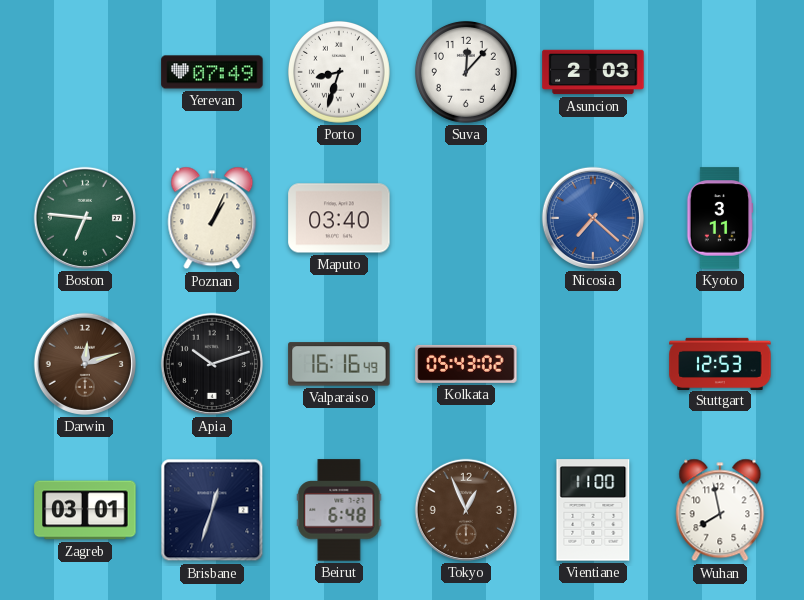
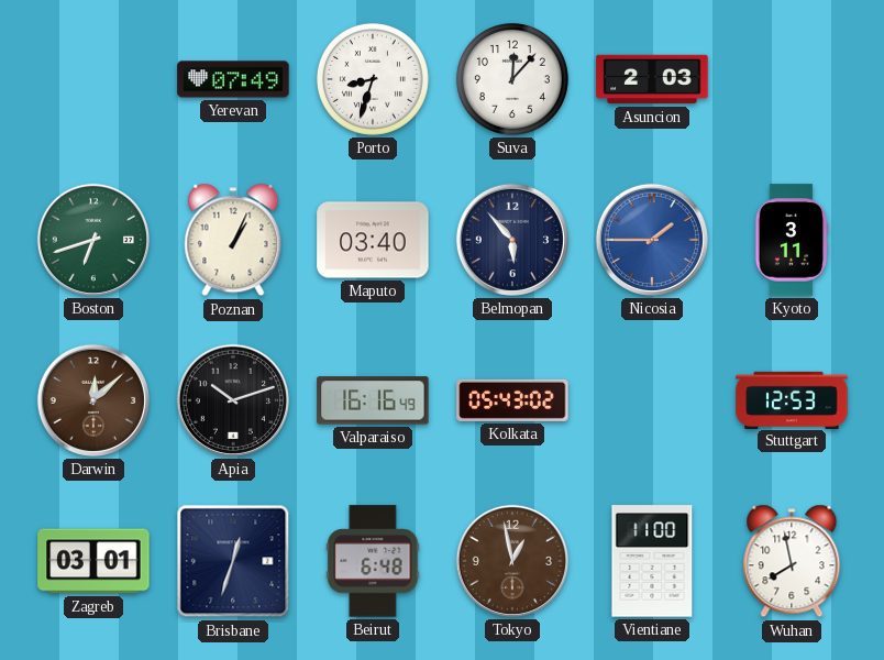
Boston: 6:46 -> 6:42
Belmopan: none -> 5:53
Nicosia: 7:22 -> 1:45
Darwin: 12:12 -> 12:08
Tokyo: 12:56 -> 12:58
